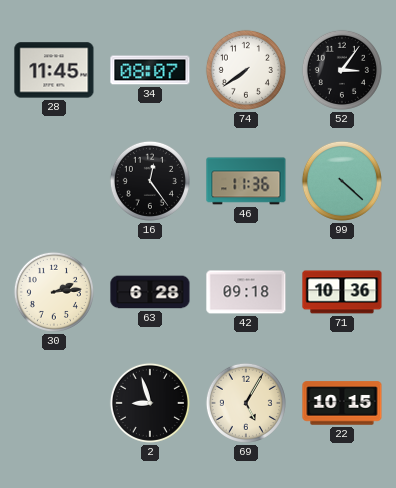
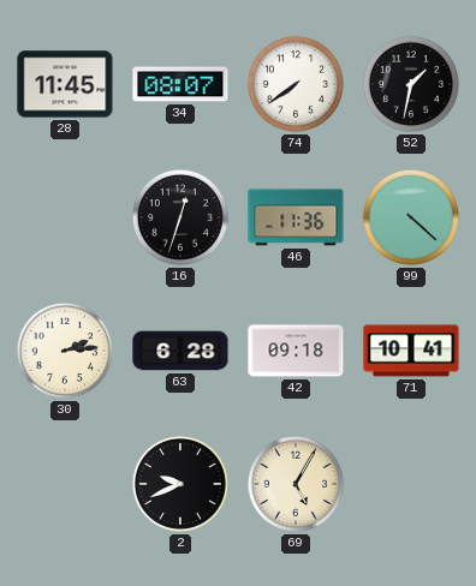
52: 3:06 -> 1:32
16: 12:24 -> 12:33
71: 10:36 -> 10:41
2: 8:57 -> 9:41
22: 10:15 -> none
